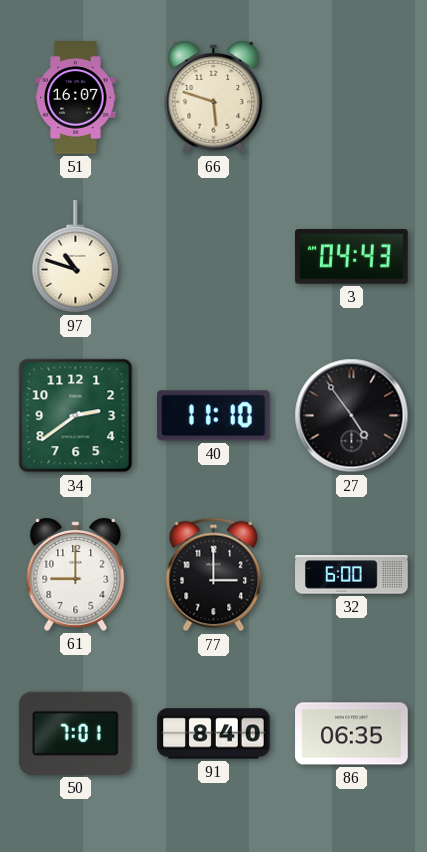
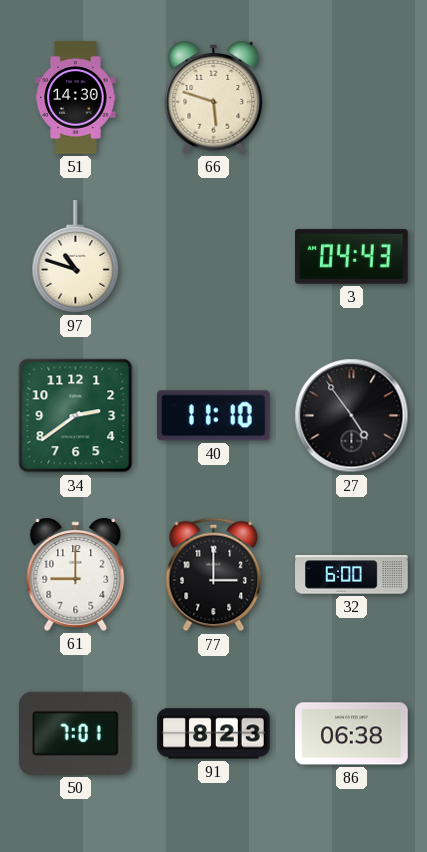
51: 16:07 -> 14:30
91: 8:40 -> 8:23
86: 06:35 -> 06:38
